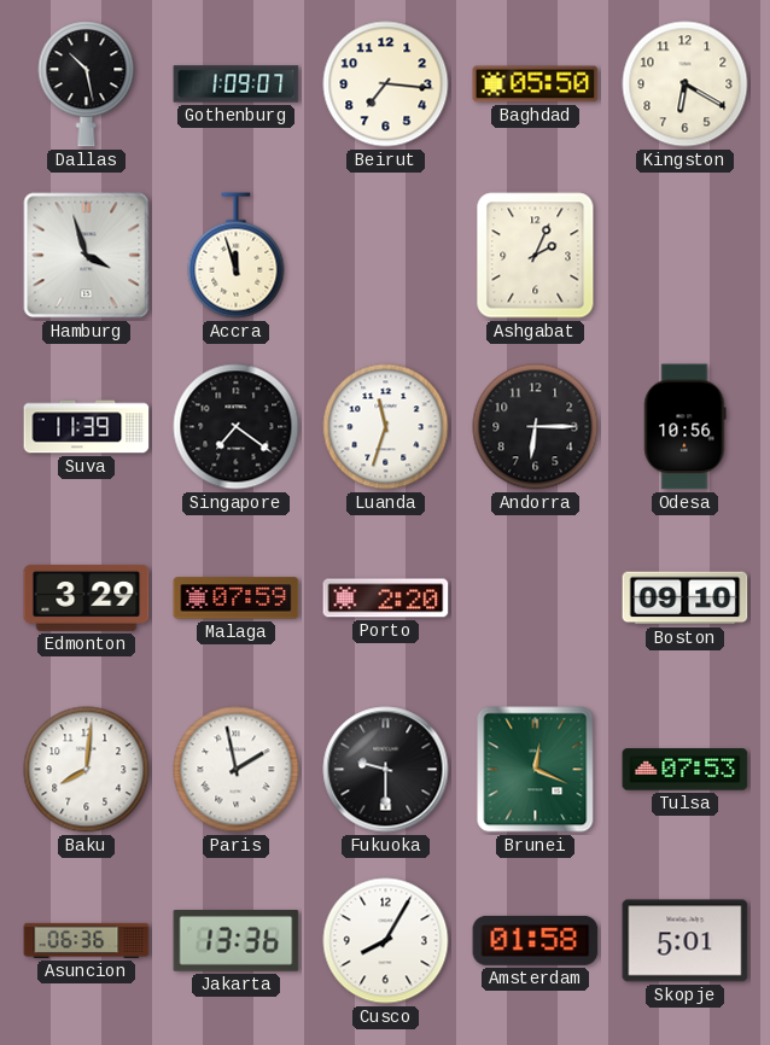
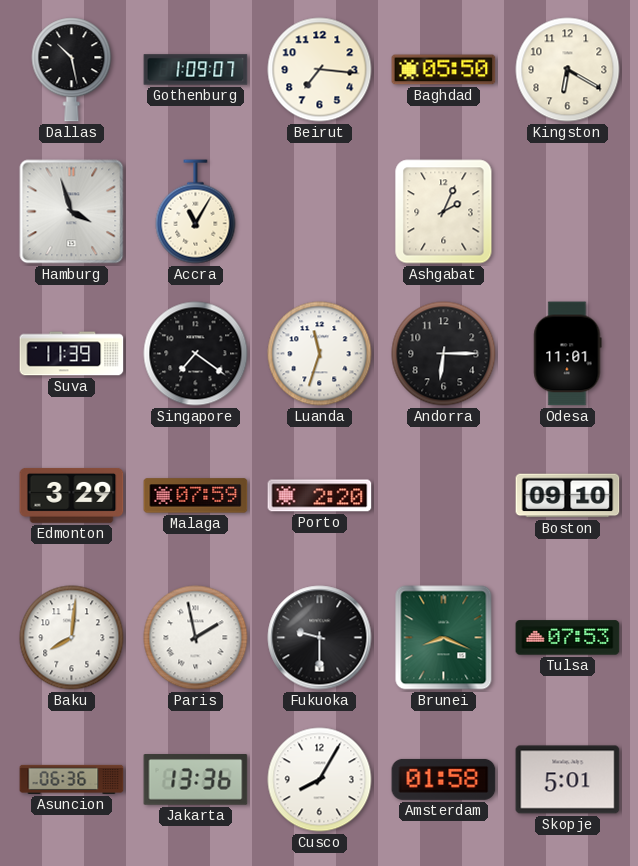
Accra: 11:57 -> 11:05
Odesa: 10:56 -> 11:01
Brunei: 12:19 -> 8:19
